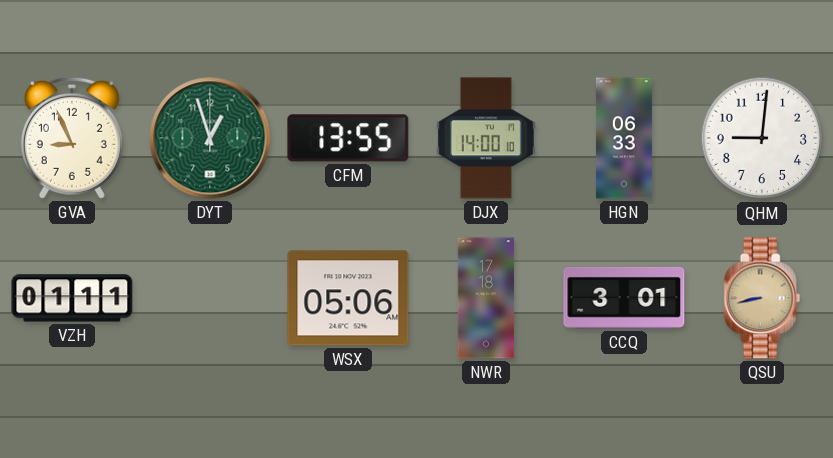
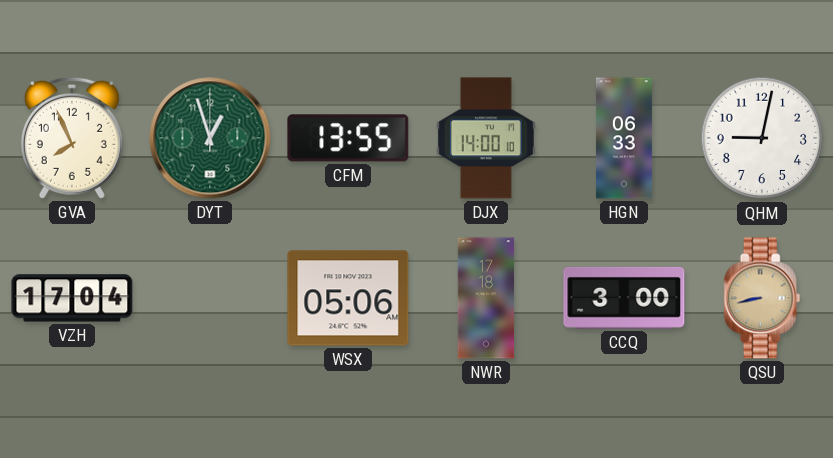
GVA: 8:56 -> 7:56
QHM: 9:01 -> 9:02
VZH: 01:11 -> 17:04
CCQ: 3:01 -> 3:00
